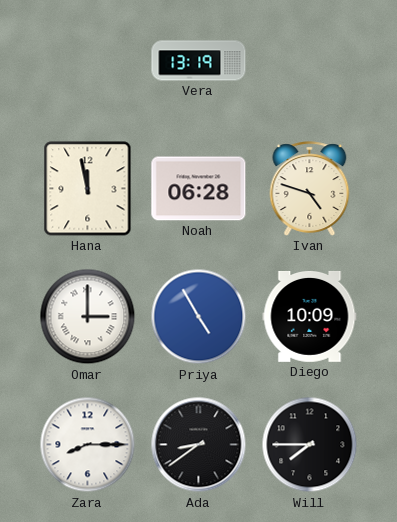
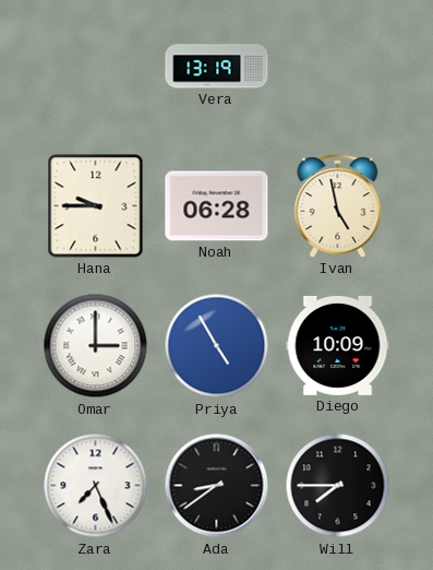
Hana: 11:58 -> 9:45
Ivan: 4:48 -> 4:58
Zara: 8:15 -> 7:26
